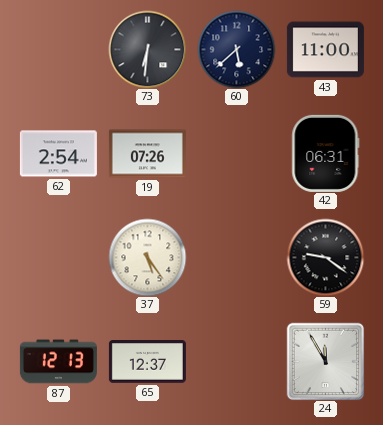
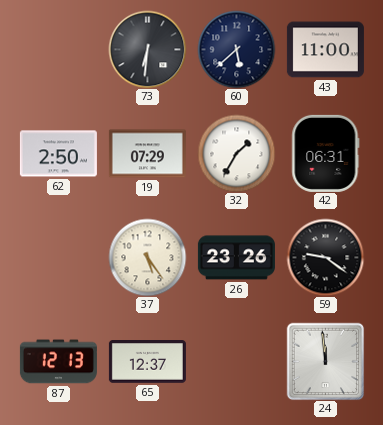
62: 2:54 -> 2:50
19: 07:26 -> 07:29
32: none -> 1:35
26: none -> 23:26
24: 11:55 -> 11:59
